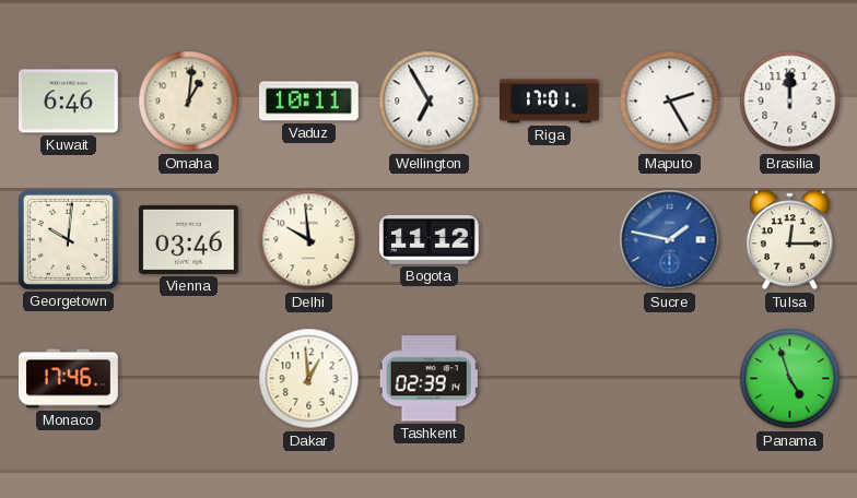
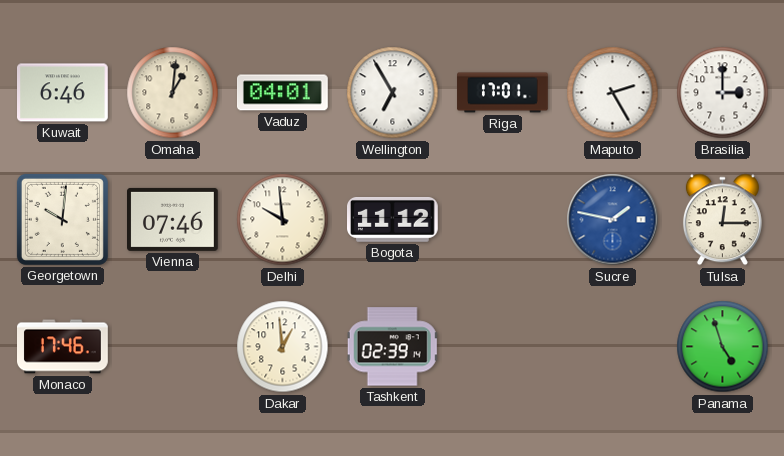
Vaduz: 10:11 -> 04:01
Brasilia: 12:00 -> 3:00
Vienna: 03:46 -> 07:46
